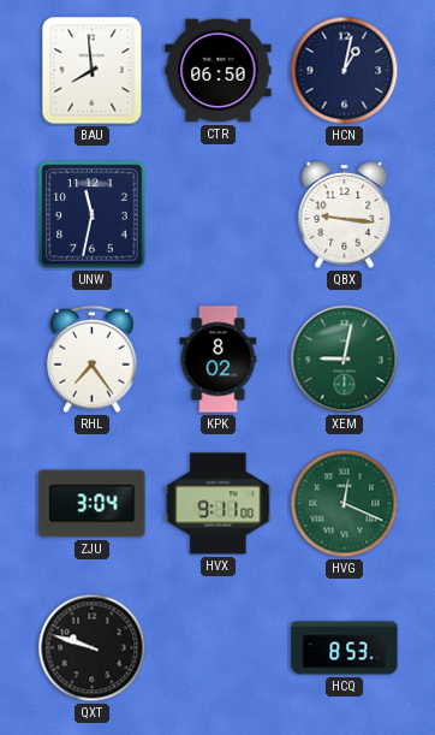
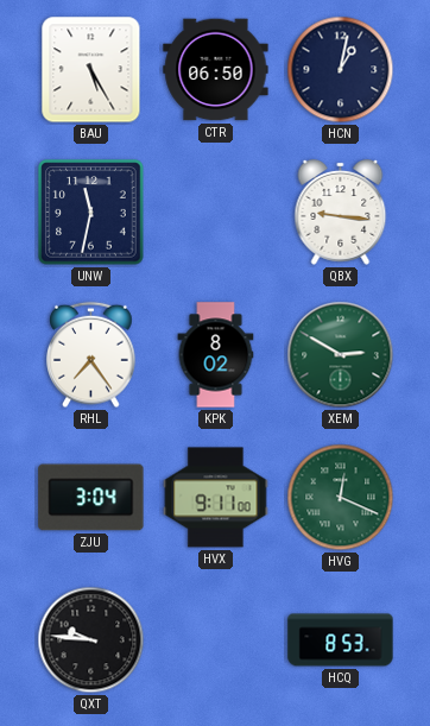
BAU: 7:59 -> 5:25
XEM: 9:02 -> 2:50
QXT: 9:48 -> 9:46
